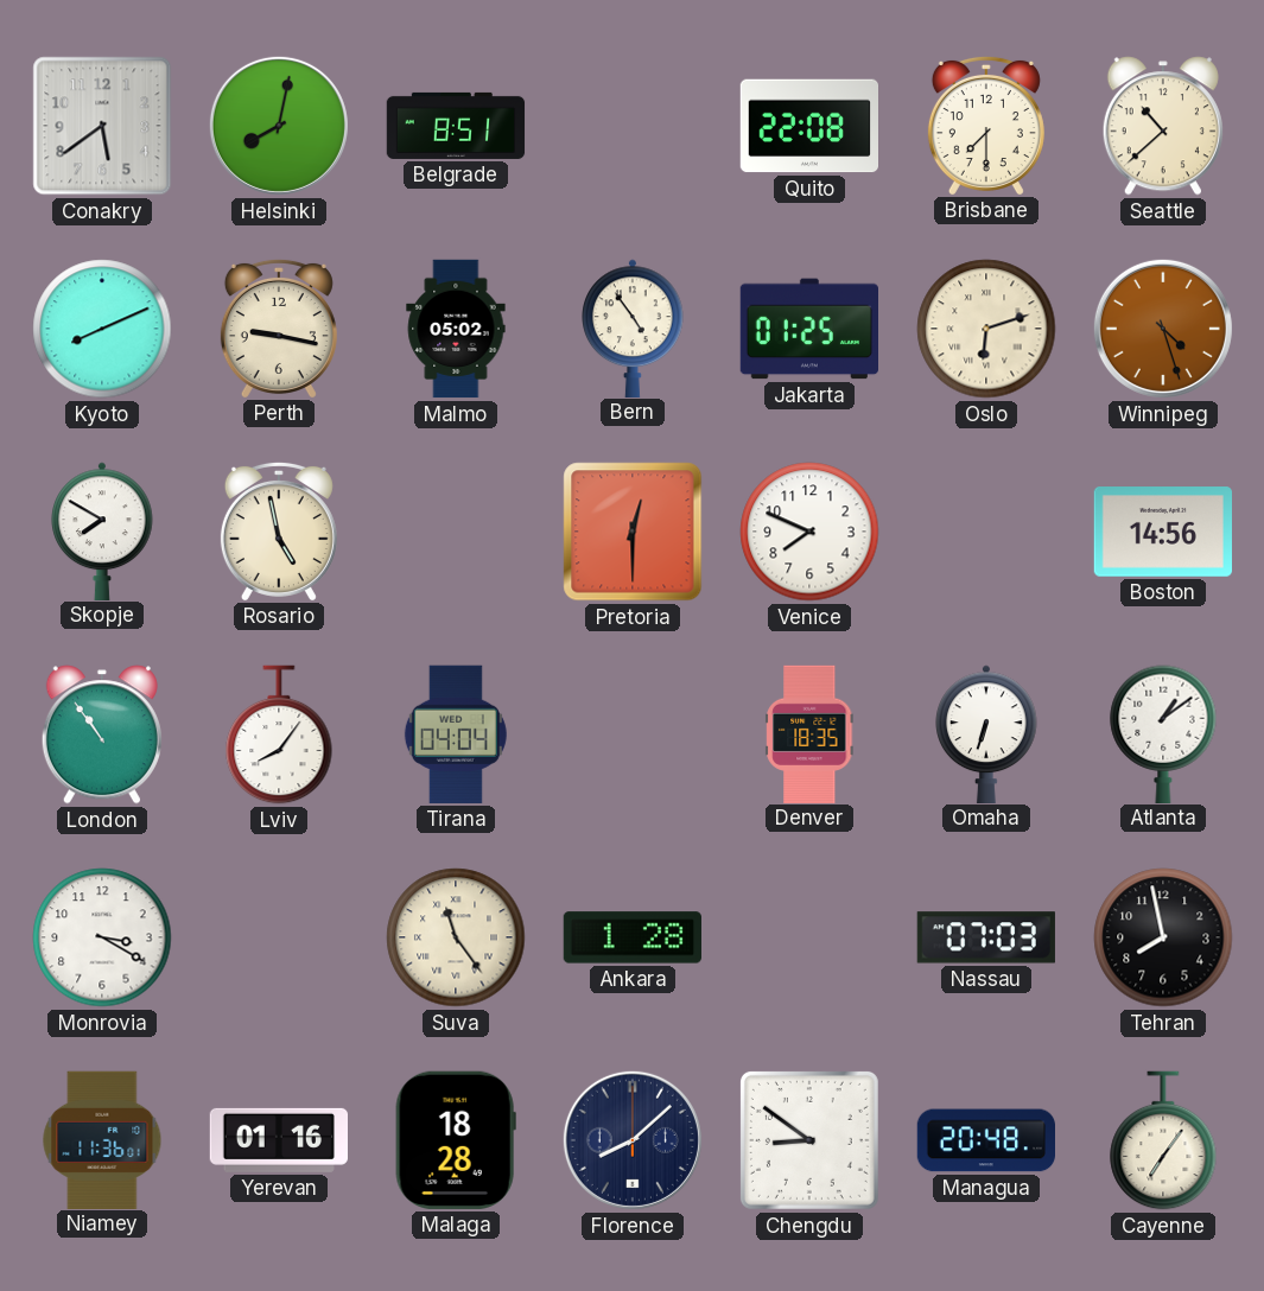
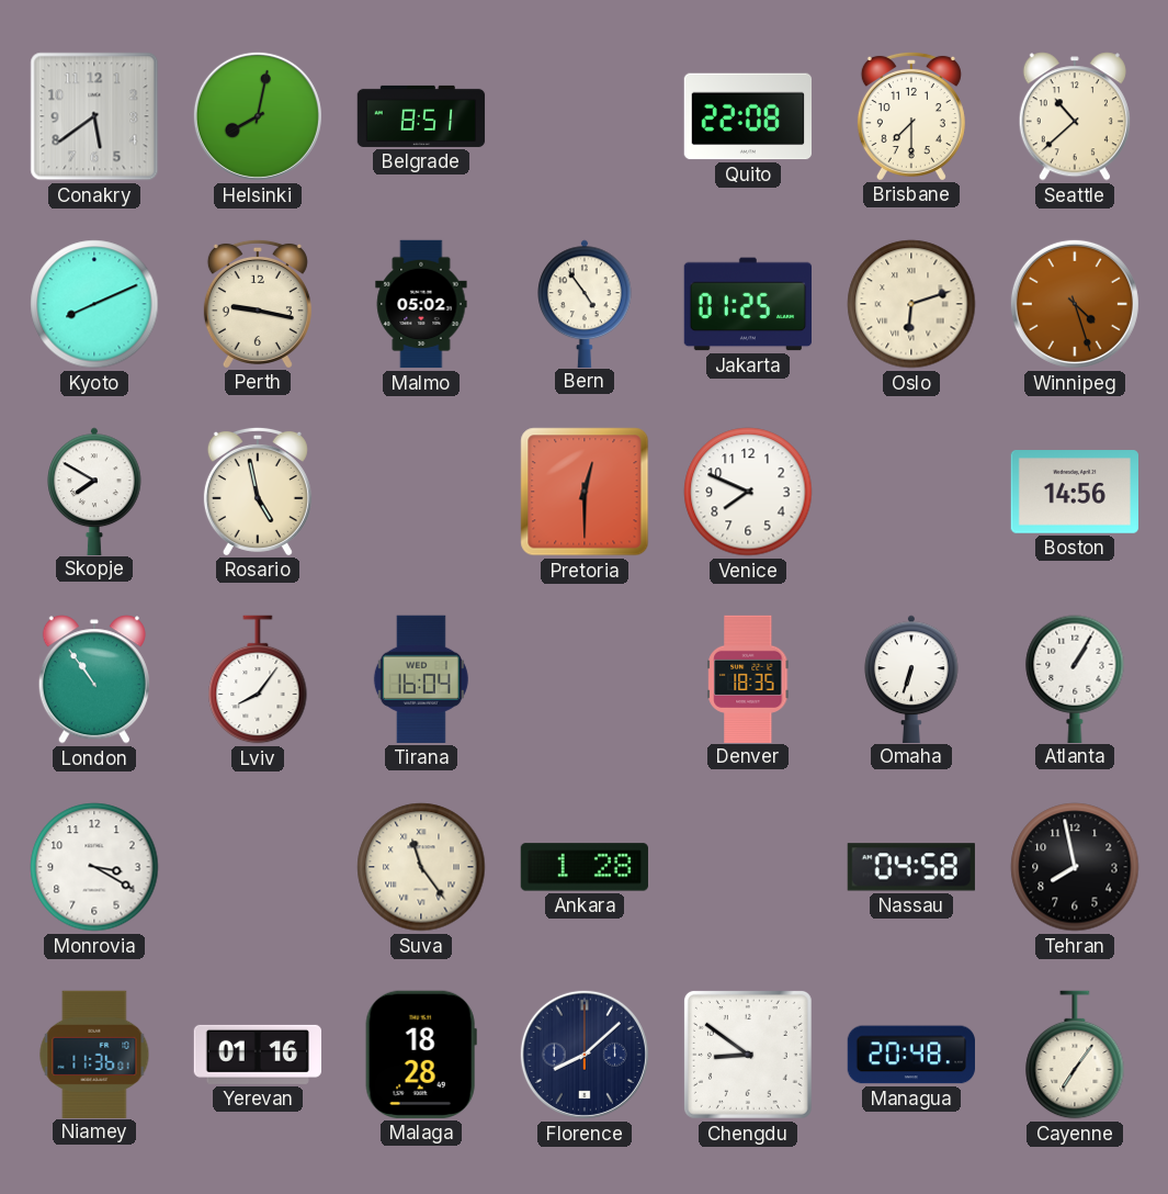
Tirana: 04:04 -> 16:04
Atlanta: 1:09 -> 1:05
Nassau: 07:03 -> 04:58
